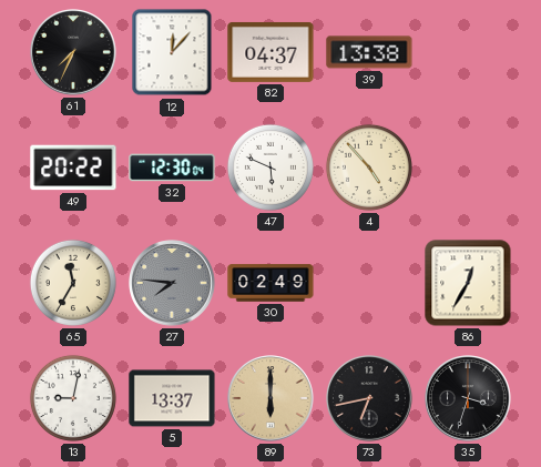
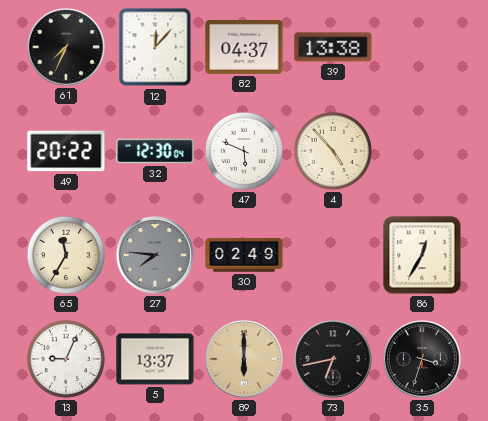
13: 9:02 -> 9:04
